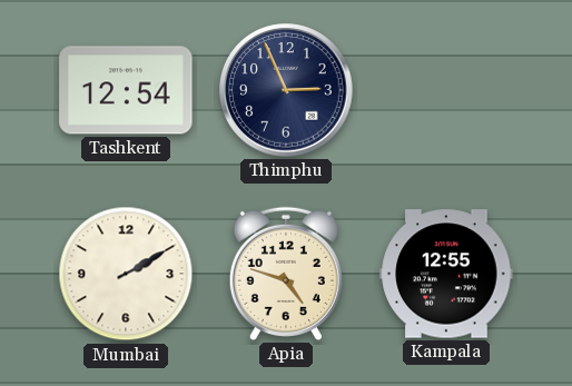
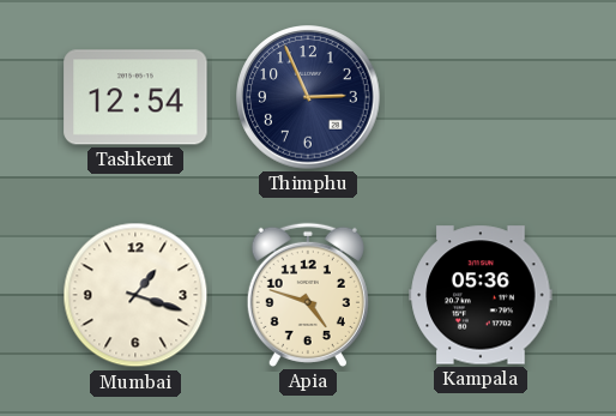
Mumbai: 2:10 -> 1:18
Kampala: 12:55 -> 05:36
